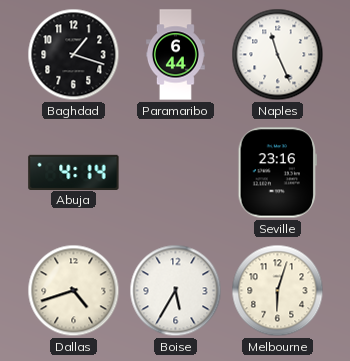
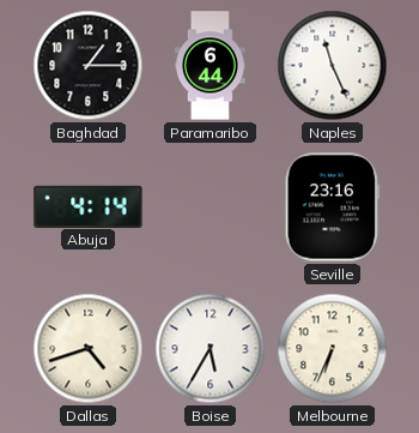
Baghdad: 1:18 -> 1:15
Melbourne: 6:03 -> 6:34
